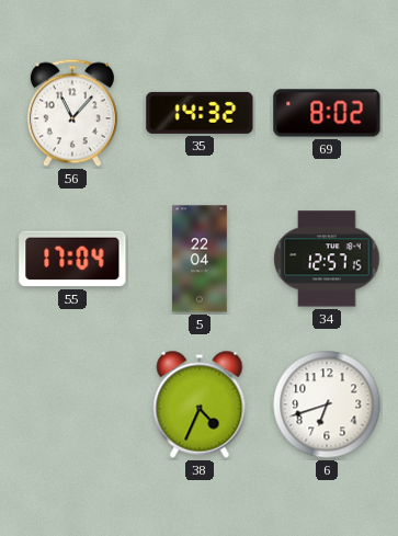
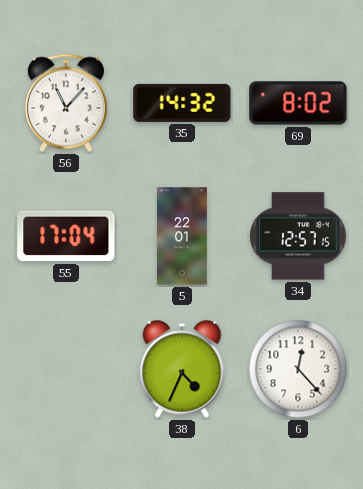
5: 22:04 -> 22:01
6: 6:42 -> 12:23
